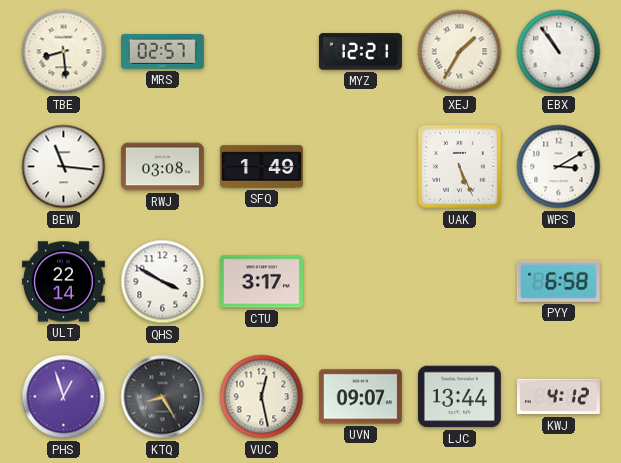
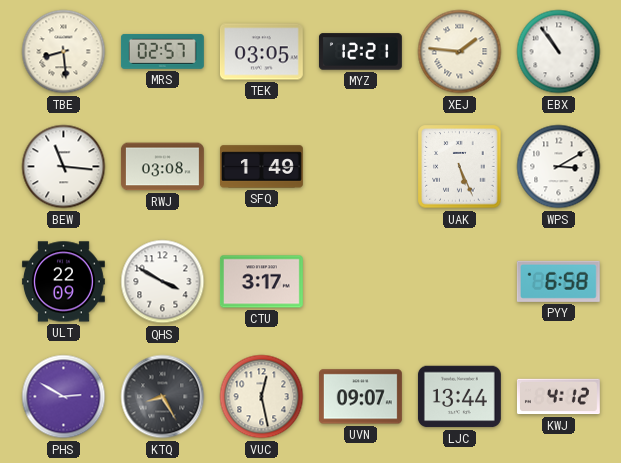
TEK: none -> 03:05
XEJ: 1:35 -> 1:46
ULT: 22:14 -> 22:09
PHS: 12:57 -> 2:50
